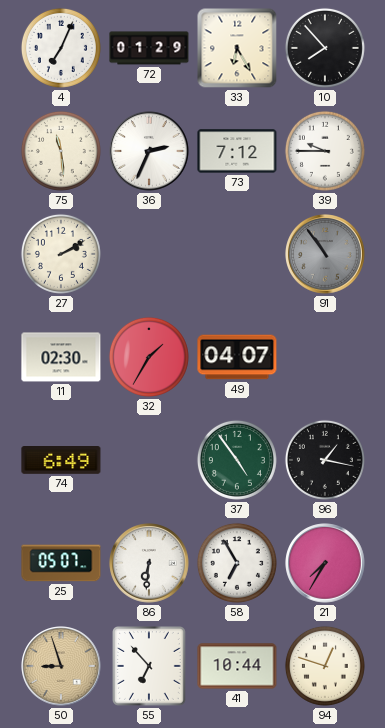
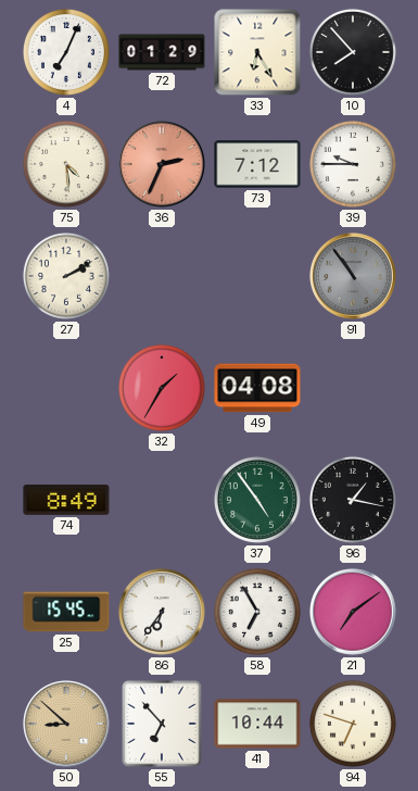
75: 11:29 -> 4:29
36 dial: white -> salmon
11: 02:30 -> none
49: 04:07 -> 04:08
74: 6:49 -> 8:49
25: 05:07 -> 15:45
86: 6:31 -> 6:36
21: 7:35 -> 7:09
50: 8:57 -> 8:52
94: 12:48 -> 6:48
